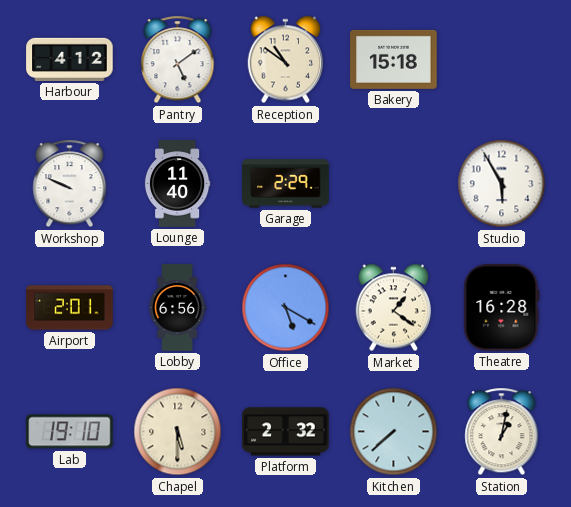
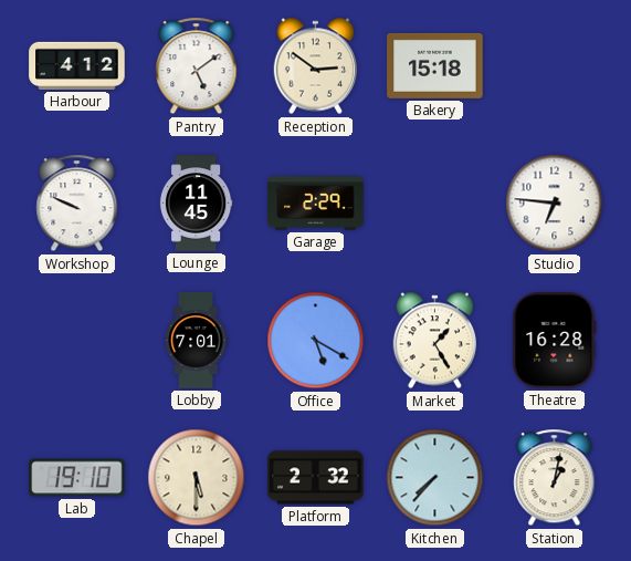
Reception: 10:51 -> 2:51
Lounge: 11:40 -> 11:45
Studio: 5:55 -> 6:46
Airport: 2:01 -> none
Lobby: 6:56 -> 7:01
Market: 1:21 -> 1:25
Kitchen: 7:38 -> 7:37
